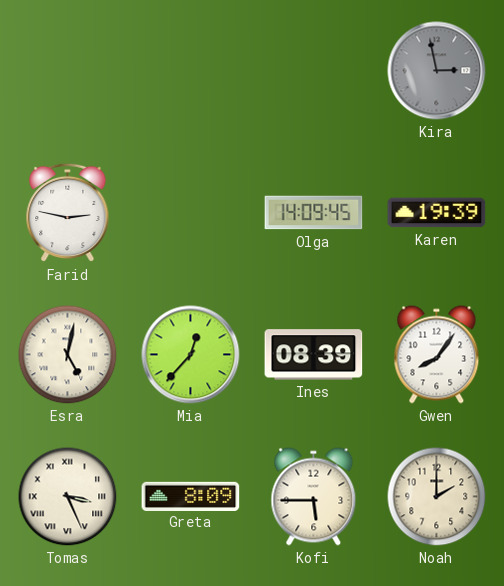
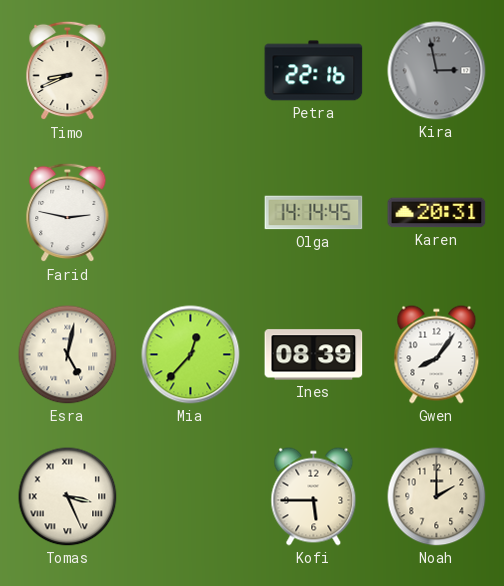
Timo: none -> 8:41
Petra: none -> 22:16
Olga: 14:09 -> 14:14
Karen: 19:39 -> 20:31
Greta: 8:09 -> none
